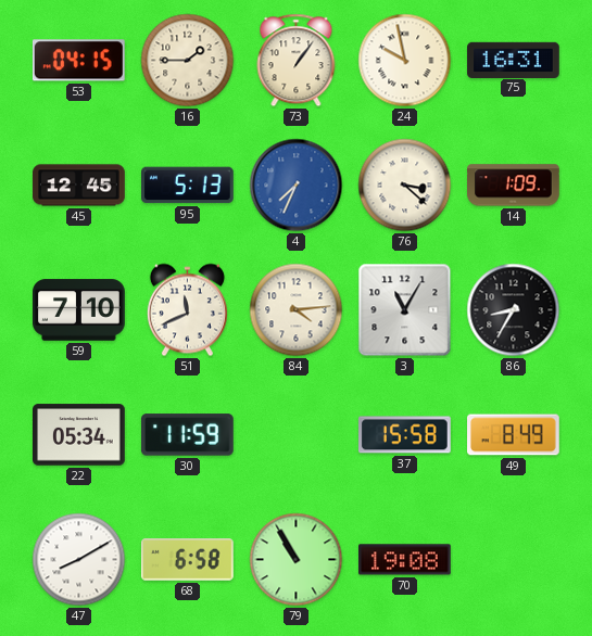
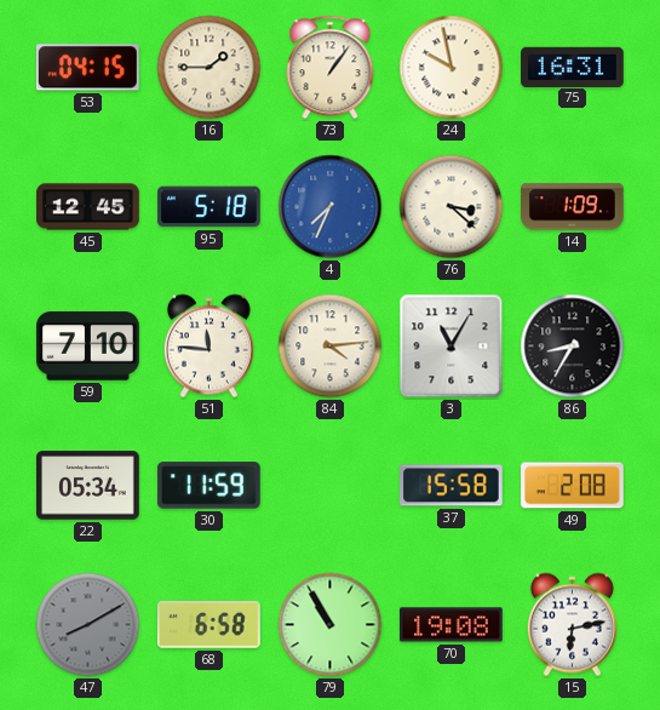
95: 5:13 -> 5:18
51: 11:41 -> 11:46
49: 8:49 -> 2:08
47 dial: white -> grey
15: none -> 6:13
